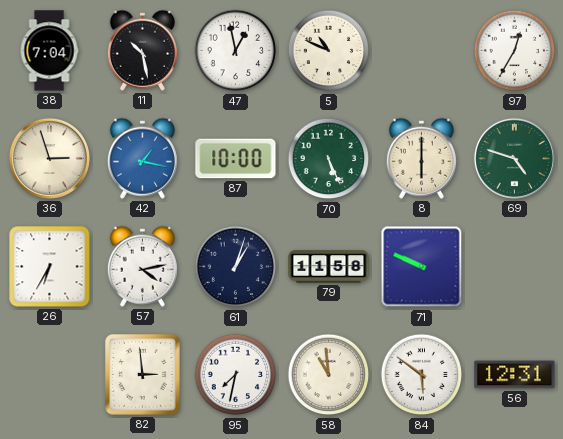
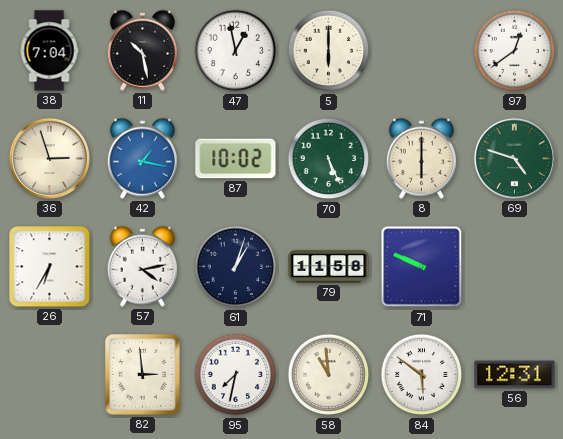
5: 10:49 -> 6:00
97: 12:35 -> 12:39
87: 10:00 -> 10:02
